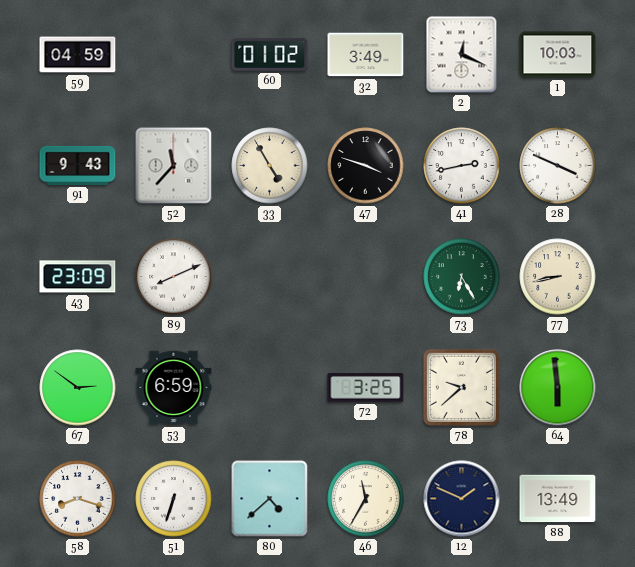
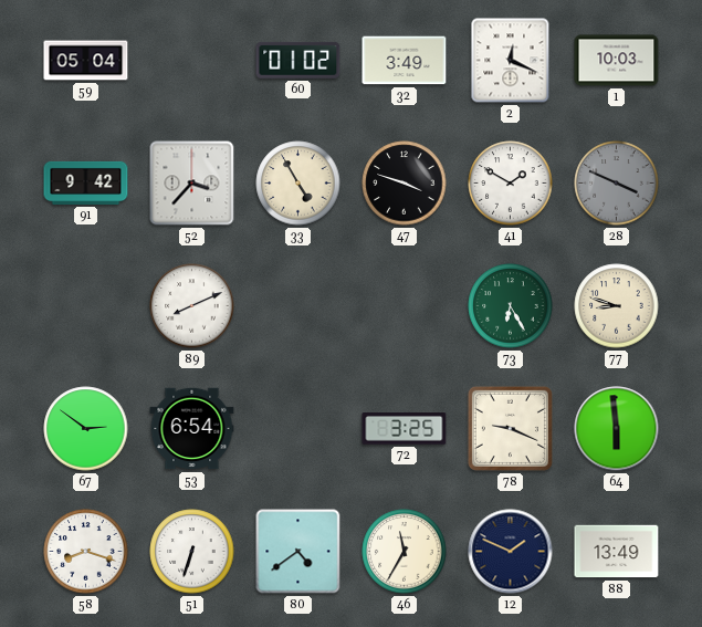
59: 04:59 -> 05:04
91: 9:43 -> 9:42
52: 11:37 -> 3:37
41: 2:43 -> 1:50
28 dial: white -> grey
43: 23:09 -> none
77: 8:43 -> 8:48
53: 6:59 -> 6:54
78: 9:38 -> 9:19
80: 4:38 -> 4:39
